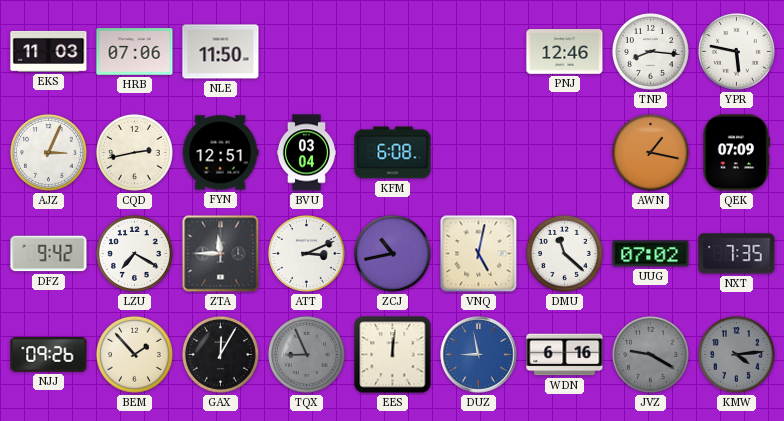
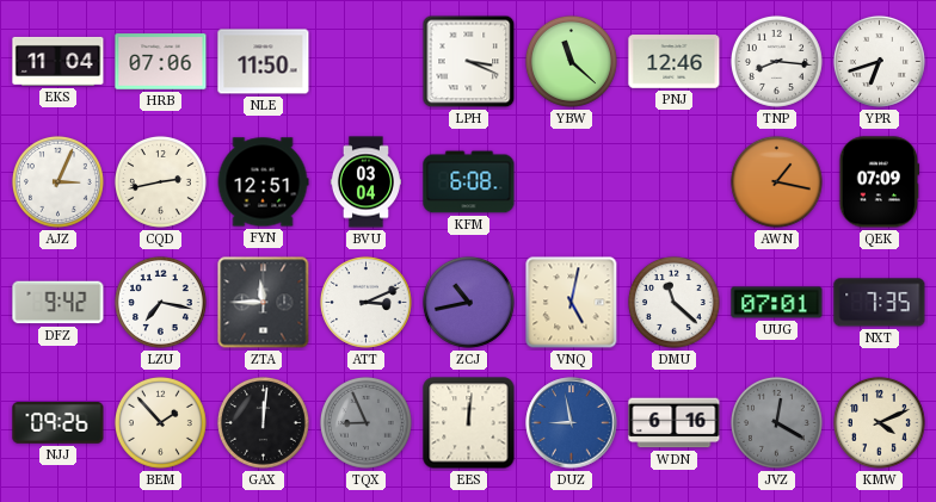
EKS: 11:03 -> 11:04
LPH: none -> 3:19
YBW: none -> 11:22
YPR: 5:47 -> 6:42
LZU: 7:20 -> 7:17
UUG: 07:02 -> 07:01
GAX: 12:05 -> 12:01
JVZ: 9:20 -> 12:20
KMW: 4:14 -> 4:11
KMW dial: grey -> cream
